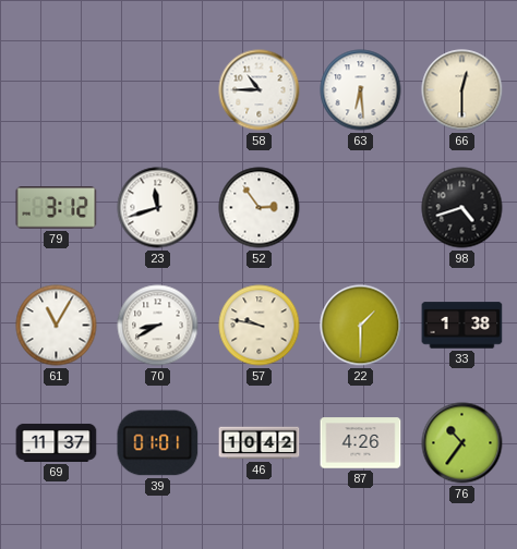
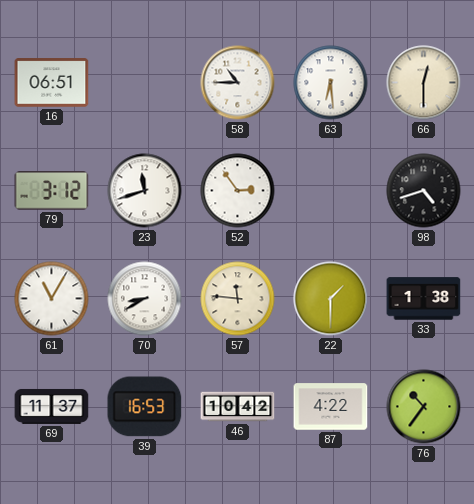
16: none -> 06:51
57: 9:47 -> 11:46
39: 01:01 -> 16:53
87: 4:26 -> 4:22
